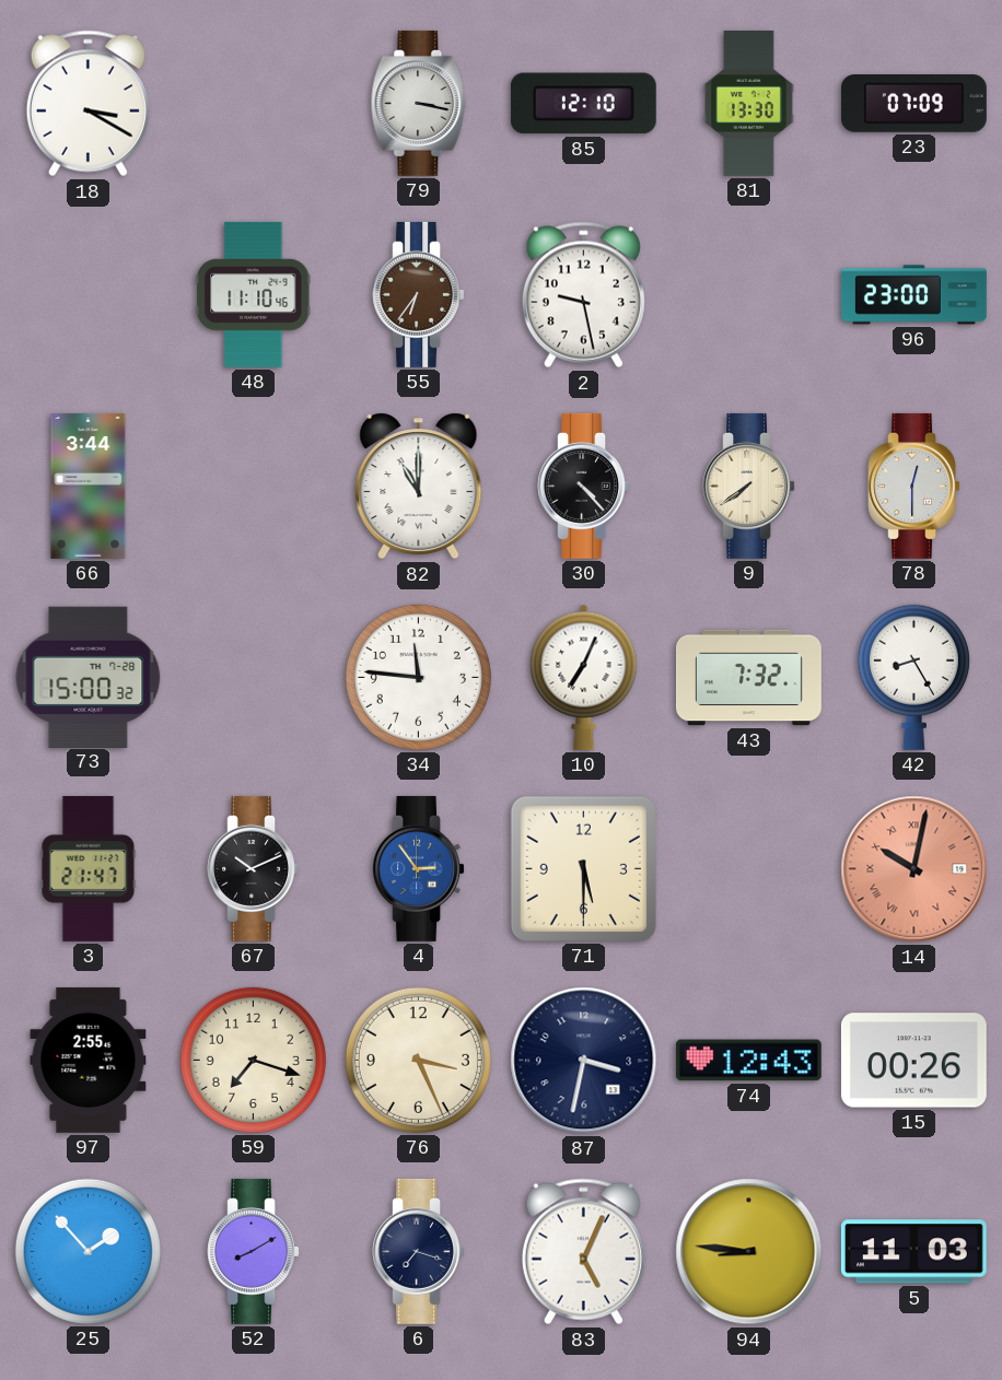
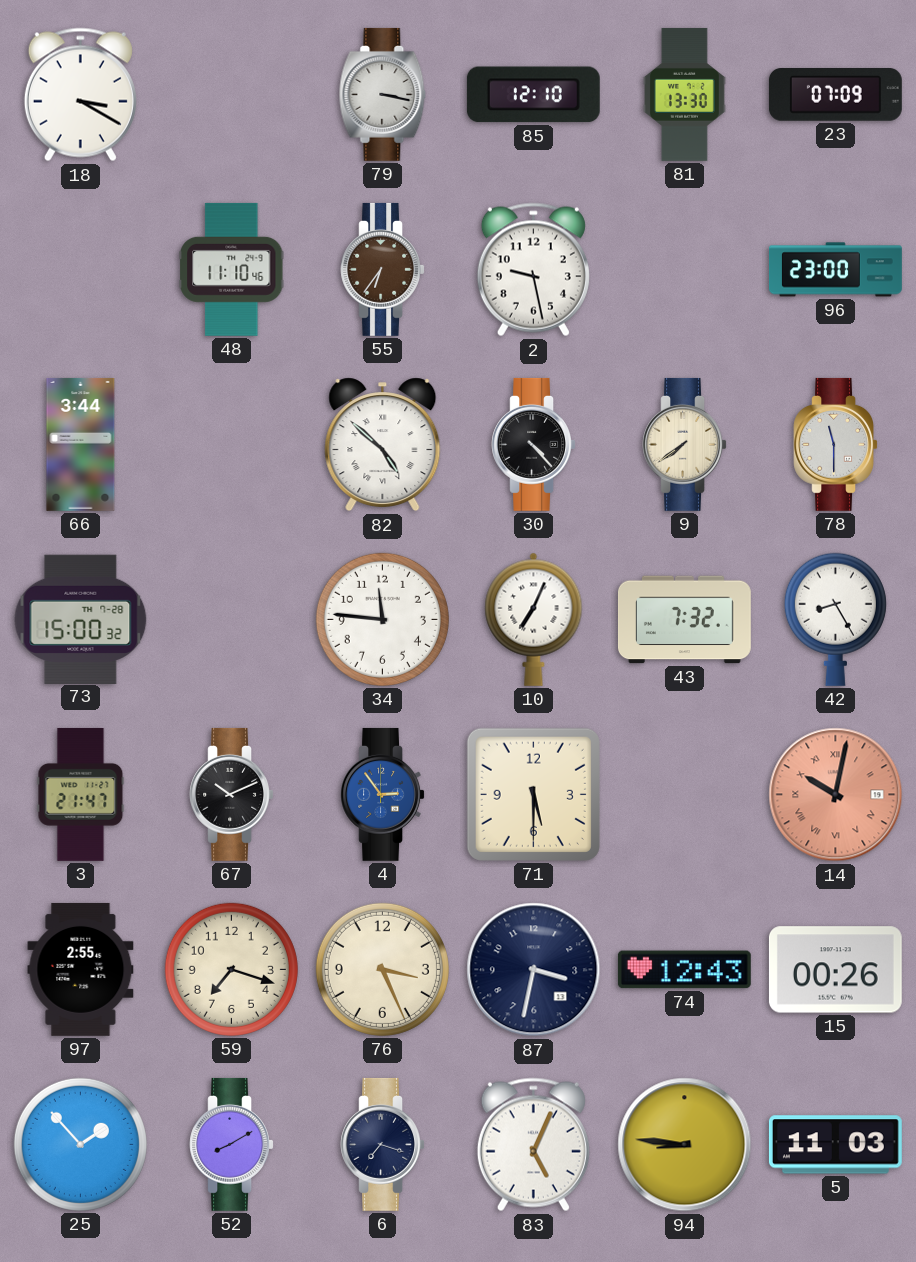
82: 11:00 -> 4:52
78: 12:30 -> 11:30
